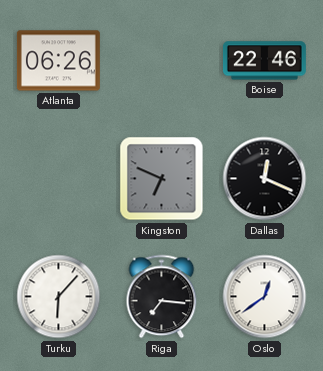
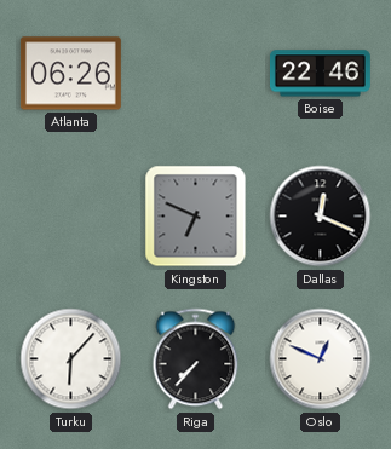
Riga: 7:16 -> 7:37
Oslo: 12:39 -> 12:49
